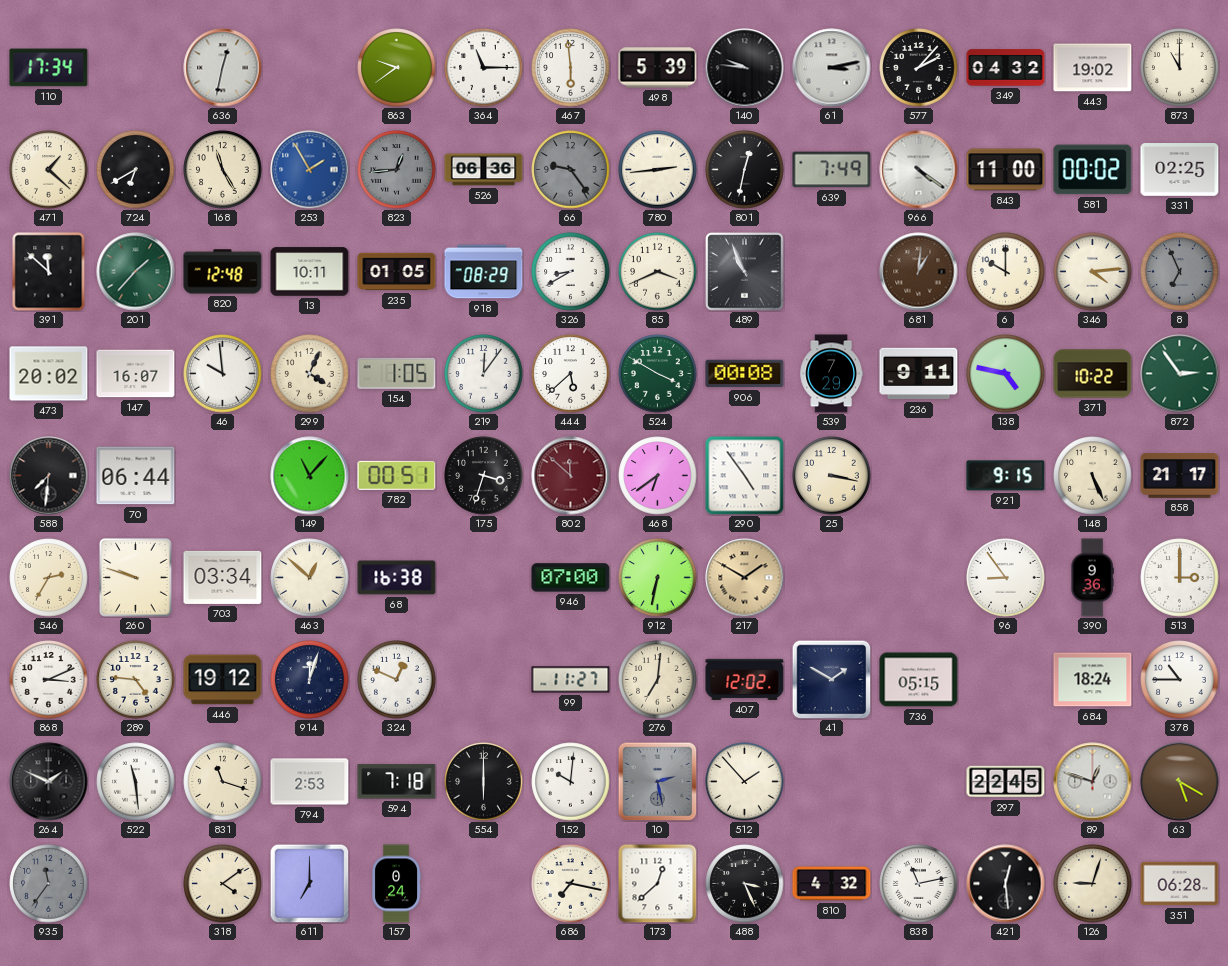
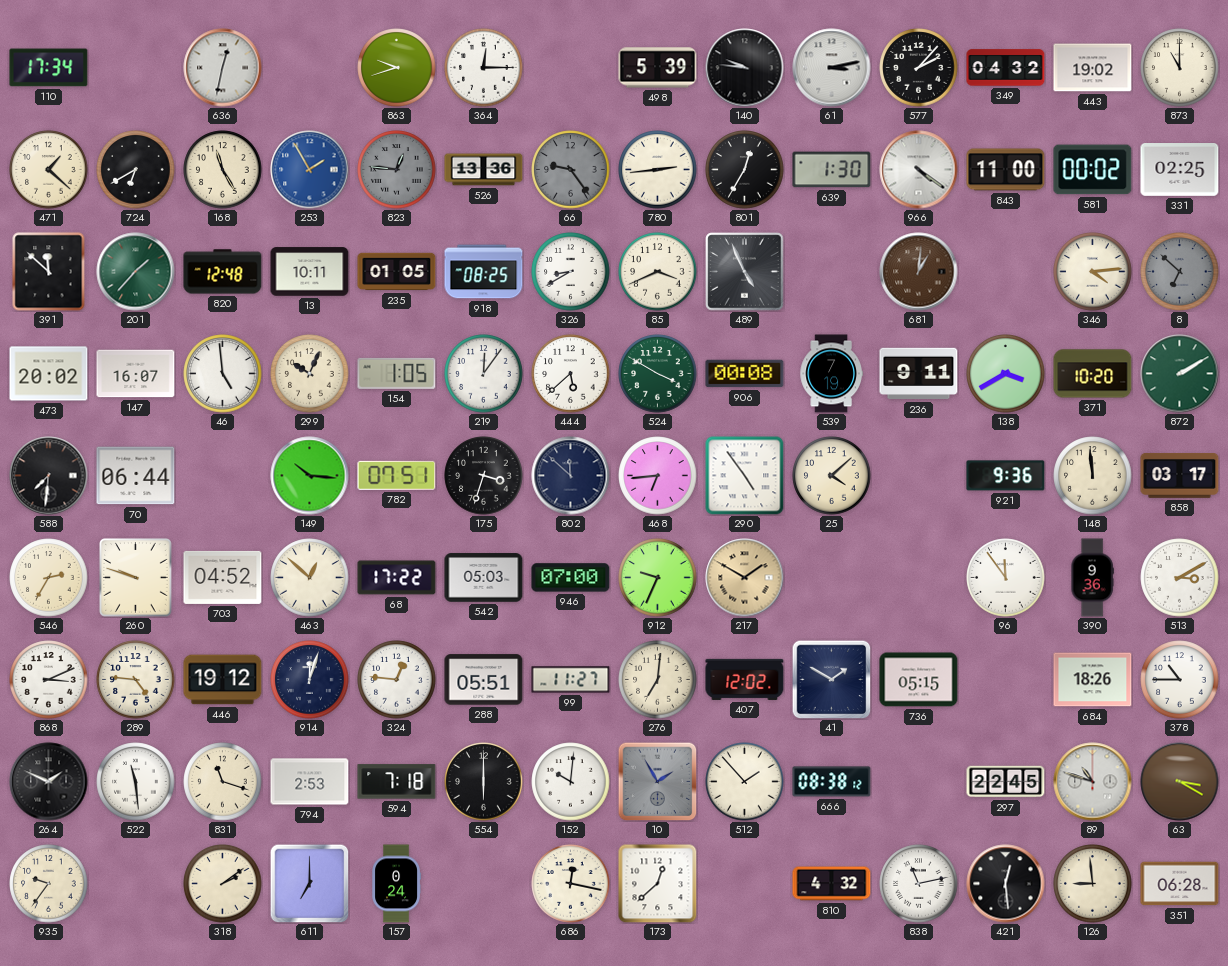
863: 9:39 -> 9:42
364: 11:15 -> 12:15
467: 5:59 -> none
823: 12:44 -> 12:46
526: 06:36 -> 13:36
801: 12:32 -> 12:35
639: 7:49 -> 1:30
918: 08:29 -> 08:25
489: 10:56 -> 4:56
6: 10:00 -> none
8: 6:56 -> 6:52
46: 9:59 -> 4:59
299: 4:04 -> 10:04
539: 7:29 -> 7:19
138: 4:47 -> 3:40
371: 10:22 -> 10:20
872: 2:54 -> 2:10
149: 11:07 -> 10:16
782: 00:51 -> 07:51
802 dial: burgundy -> navy
468: 6:39 -> 6:44
25: 3:17 -> 4:08
921: 9:15 -> 9:36
148: 5:26 -> 11:59
858: 21:17 -> 03:17
703: 03:34 -> 04:52
68: 16:38 -> 17:22
542: none -> 05:03
912: 6:32 -> 9:34
96: 8:54 -> 11:54
513: 3:00 -> 3:10
324: 12:49 -> 12:46
288: none -> 05:51
684: 18:24 -> 18:26
10: 2:28 -> 1:55
666: none -> 08:38
89: 12:48 -> 10:48
63: 5:20 -> 3:20
935: 11:36 -> 9:36
935 dial: grey -> cream
318: 4:09 -> 2:09
686: 7:17 -> 12:17
488: 3:26 -> none
126: 9:03 -> 8:59
